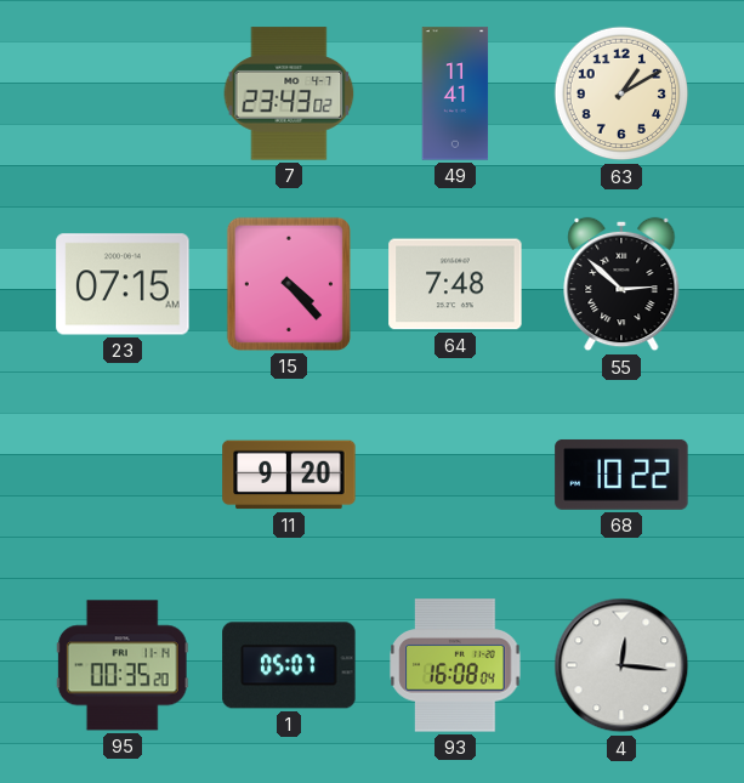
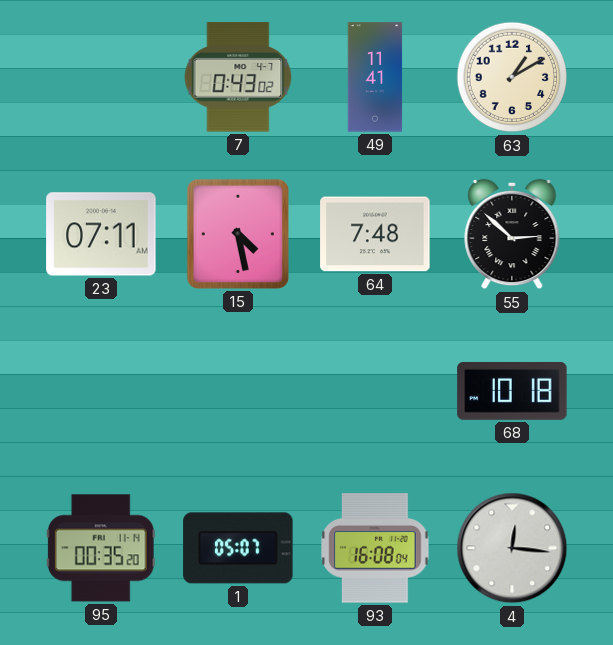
7: 23:43 -> 0:43
23: 07:15 -> 07:11
15: 4:23 -> 4:28
11: 9:20 -> none
68: 10:22 -> 10:18
